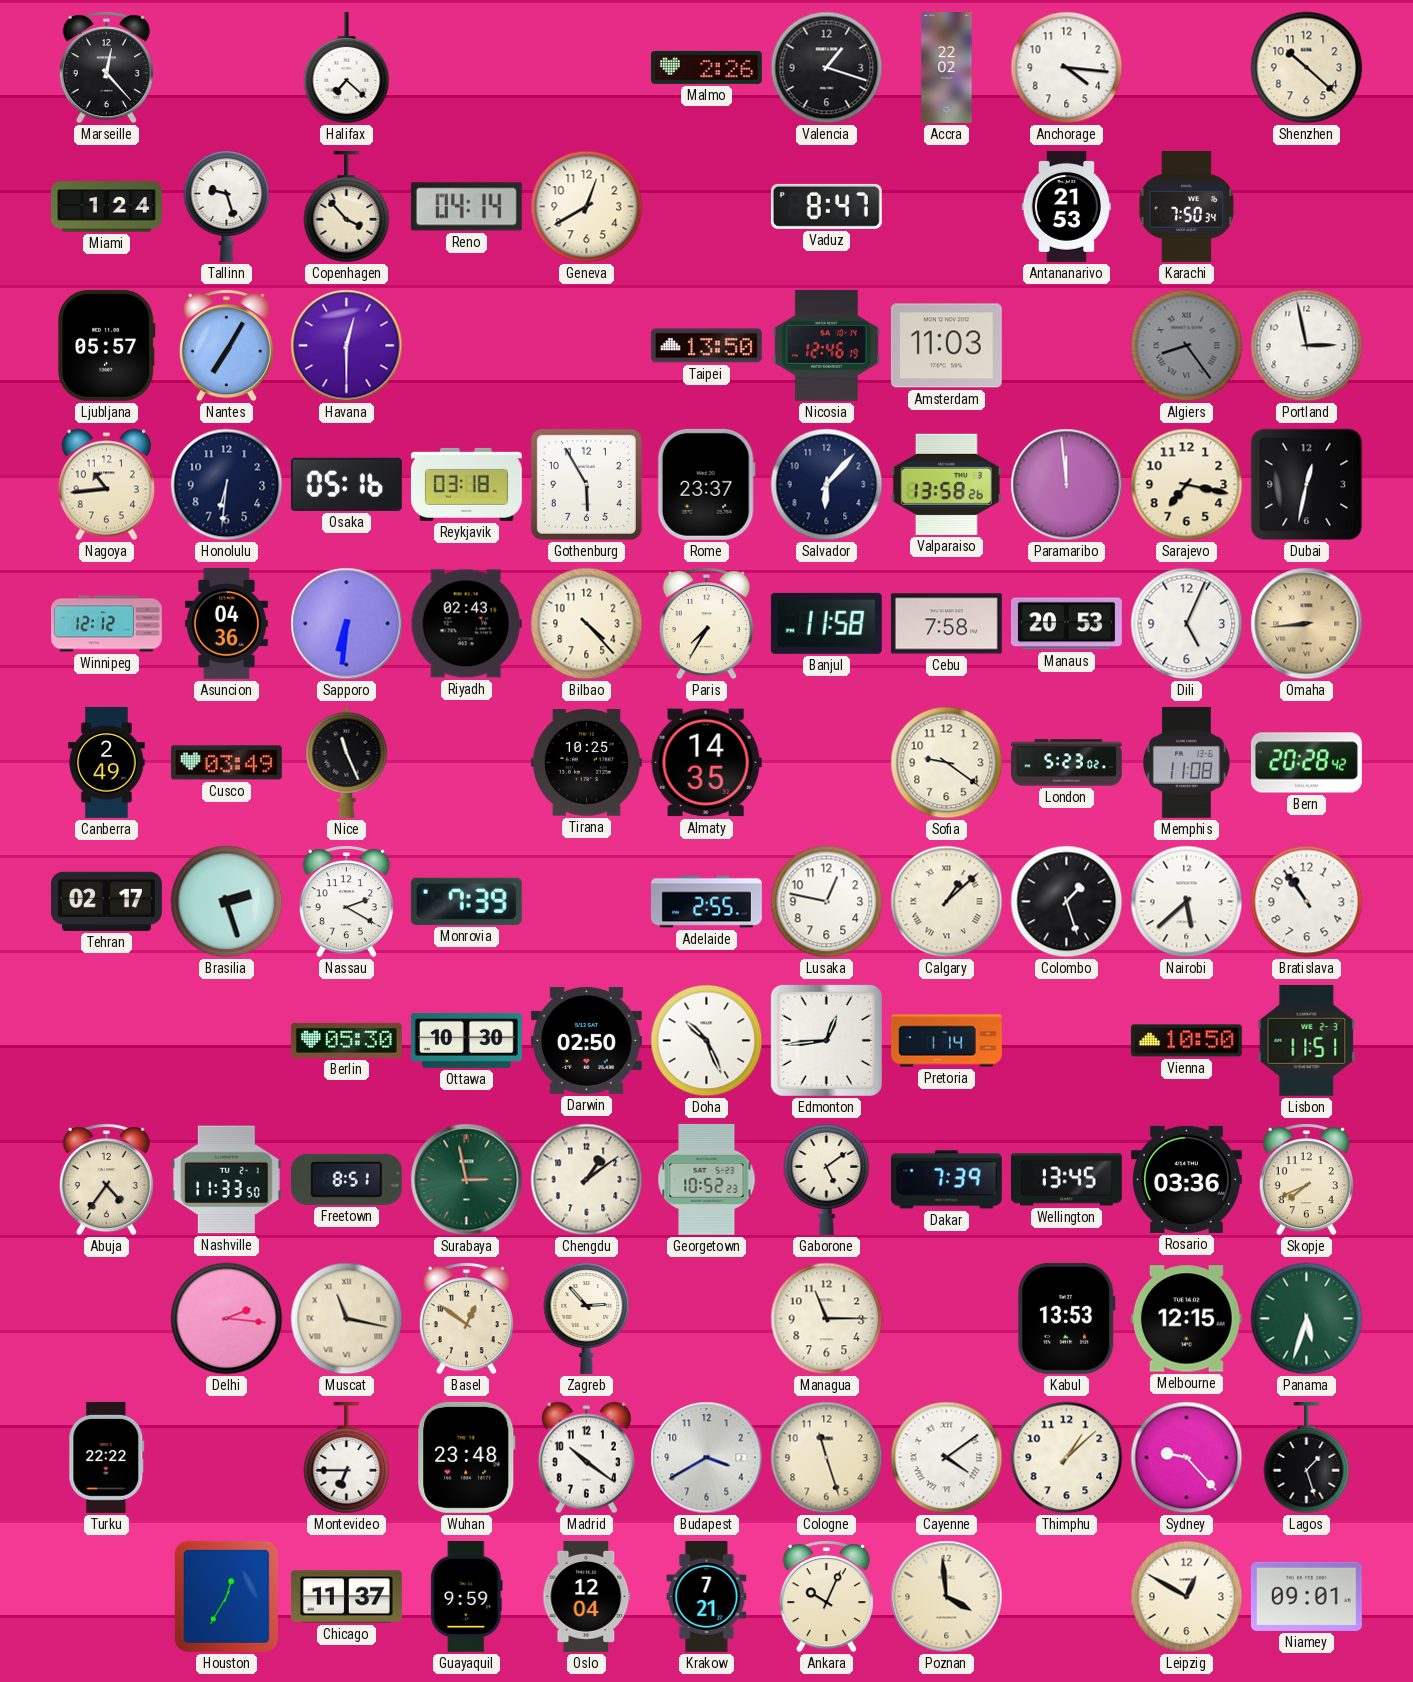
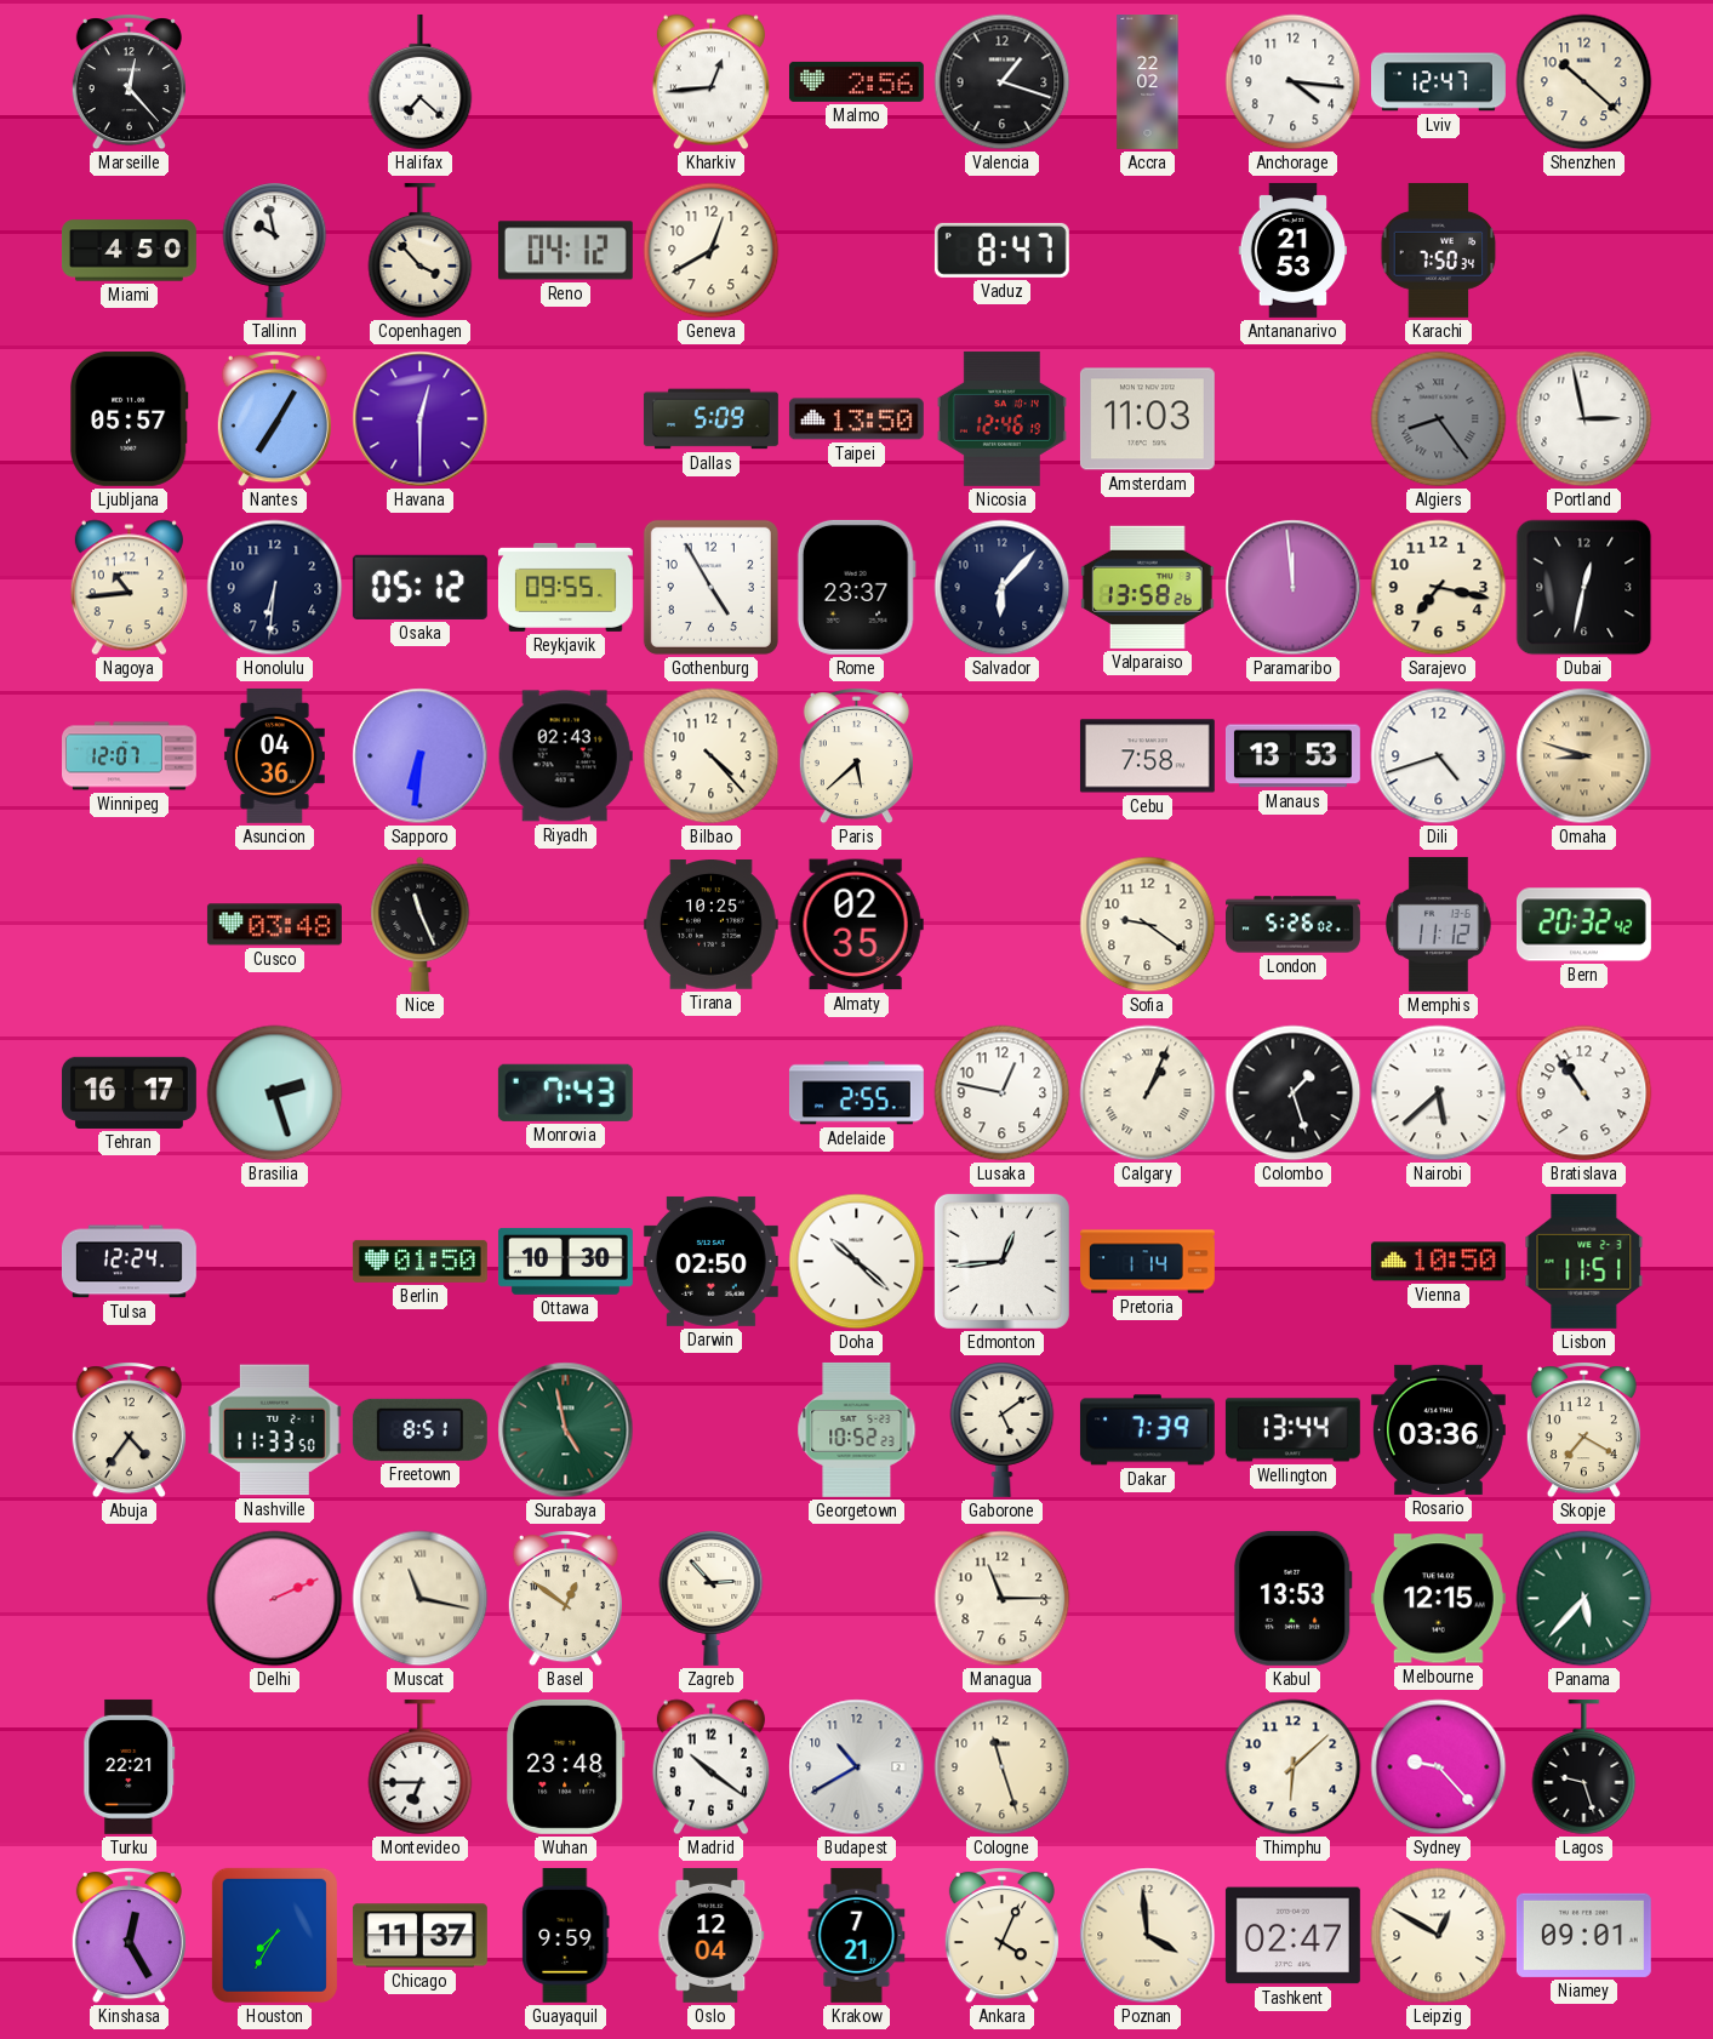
Kharkiv: none -> 12:44
Malmo: 2:26 -> 2:56
Lviv: none -> 12:47
Miami: 1:24 -> 4:50
Tallinn: 9:27 -> 9:58
Reno: 04:14 -> 04:12
Dallas: none -> 5:09
Osaka: 05:16 -> 05:12
Reykjavik: 03:18 -> 09:55
Gothenburg: 5:55 -> 4:55
Winnipeg: 12:12 -> 12:07
Paris: 7:35 -> 5:38
Banjul: 11:58 -> none
Manaus: 20:53 -> 13:53
Dili: 5:04 -> 4:42
Omaha: 8:44 -> 8:48
Canberra: 2:49 -> none
Cusco: 03:49 -> 03:48
Almaty: 14:35 -> 02:35
London: 5:23 -> 5:26
Memphis: 11:08 -> 11:12
Bern: 20:28 -> 20:32
Tehran: 02:17 -> 16:17
Nassau: 2:20 -> none
Monrovia: 7:39 -> 7:43
Calgary: 1:08 -> 1:04
Tulsa: none -> 12:24
Berlin: 05:30 -> 01:50
Doha: 10:26 -> 10:22
Surabaya: 2:58 -> 4:58
Chengdu: 1:09 -> none
Wellington: 13:45 -> 13:44
Skopje: 7:41 -> 7:20
Delhi: 2:16 -> 2:11
Panama: 5:33 -> 5:37
Turku: 22:22 -> 22:21
Budapest: 3:40 -> 10:40
Cayenne: 4:09 -> none
Thimphu: 1:08 -> 6:08
Lagos: 1:27 -> 9:27
Kinshasa: none -> 12:25
Houston: 12:35 -> 7:35
Ankara: 10:04 -> 4:04
Tashkent: none -> 02:47
